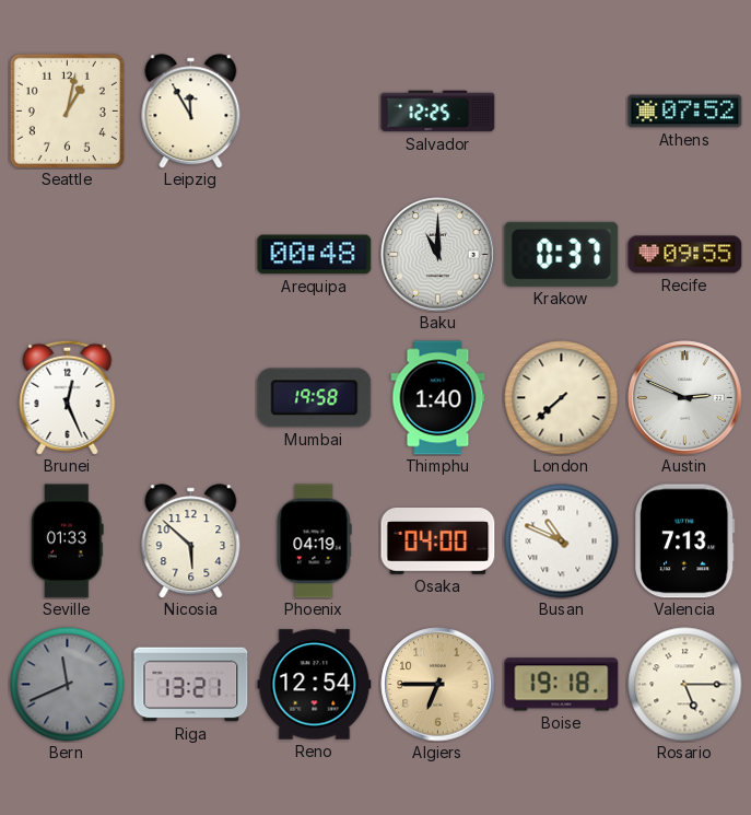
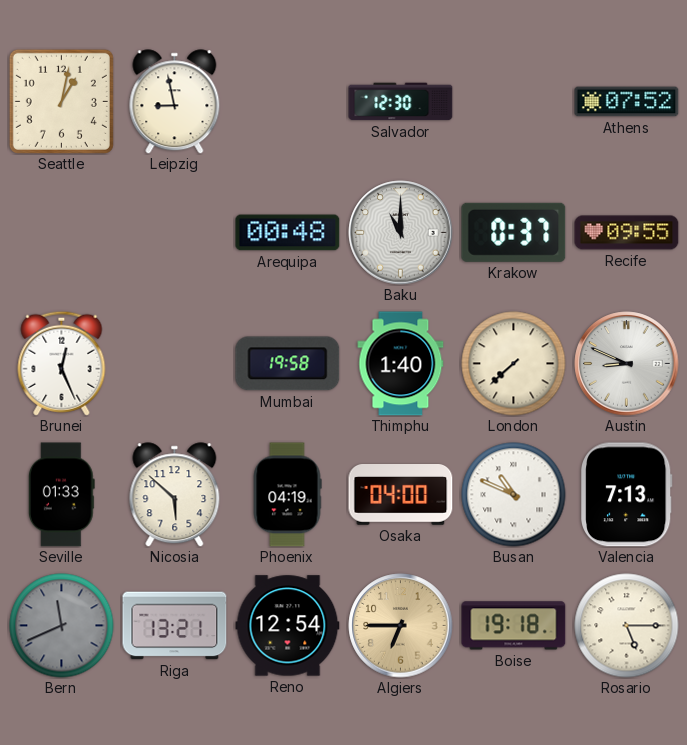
Leipzig: 11:55 -> 8:58
Salvador: 12:25 -> 12:30
Austin: 2:49 -> 8:49
